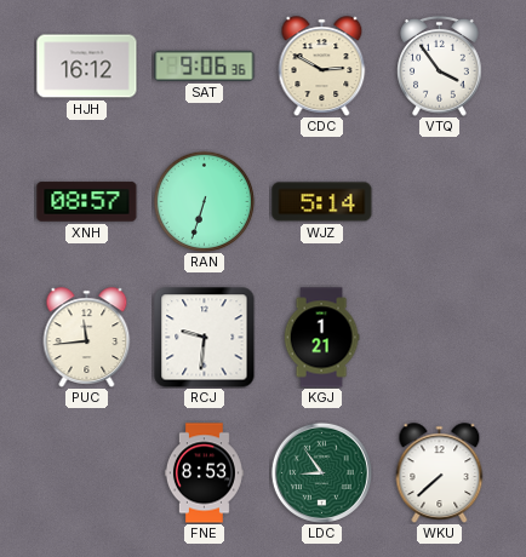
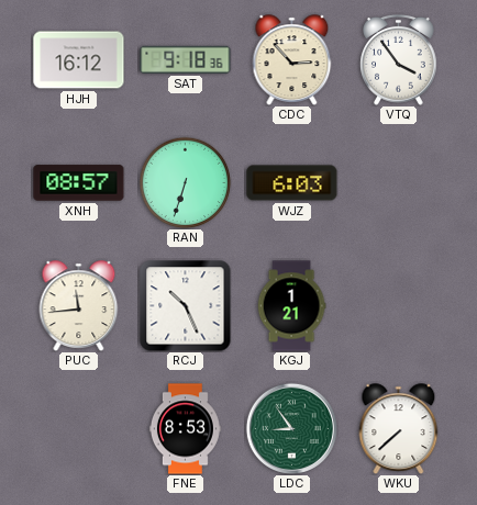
SAT: 9:06 -> 9:18
CDC: 2:50 -> 2:53
WJZ: 5:14 -> 6:03
RCJ: 9:31 -> 10:26
